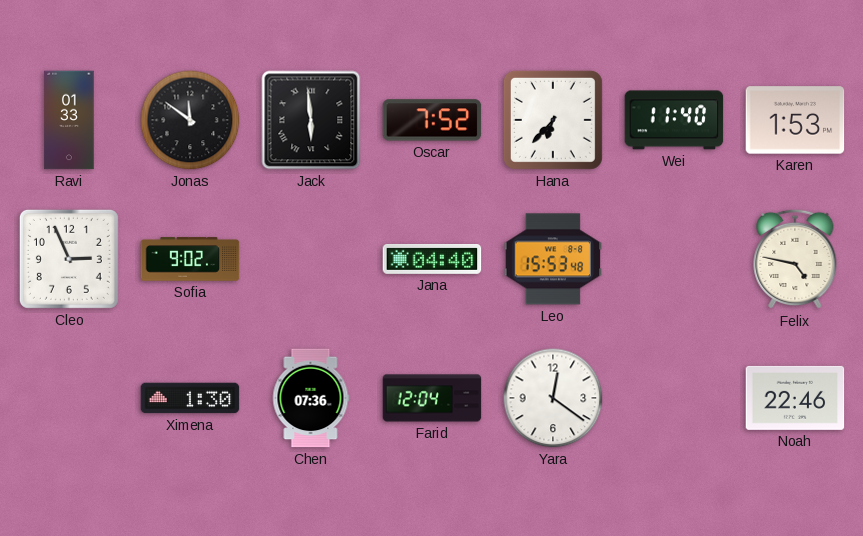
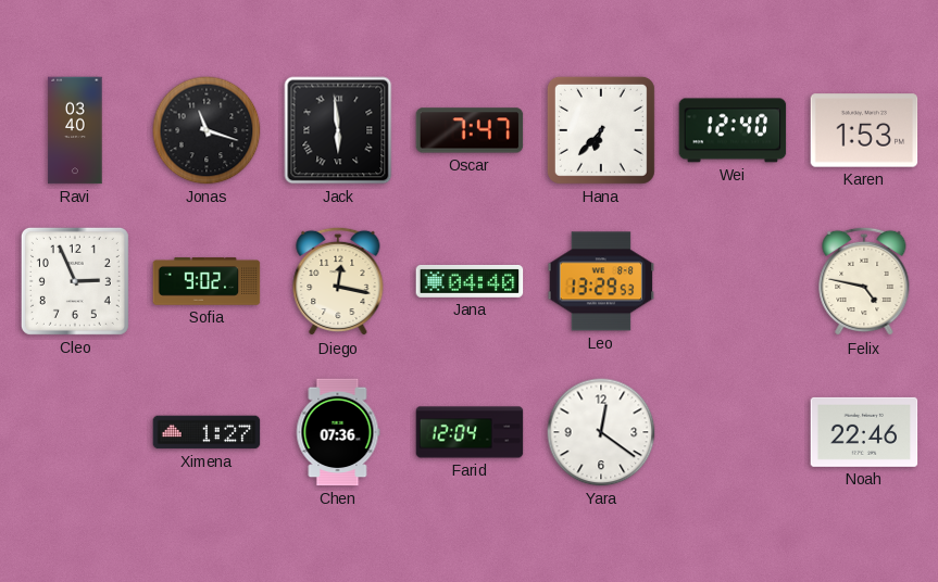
Ravi: 01:33 -> 03:40
Jonas: 11:51 -> 11:18
Oscar: 7:52 -> 7:47
Wei: 11:40 -> 12:40
Diego: none -> 12:17
Leo: 15:53 -> 13:29
Ximena: 1:30 -> 1:27
